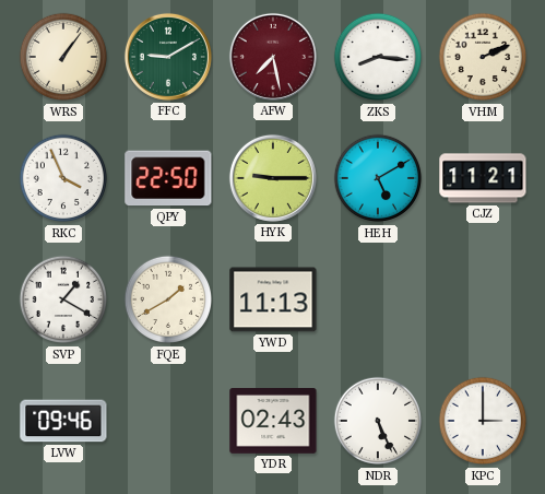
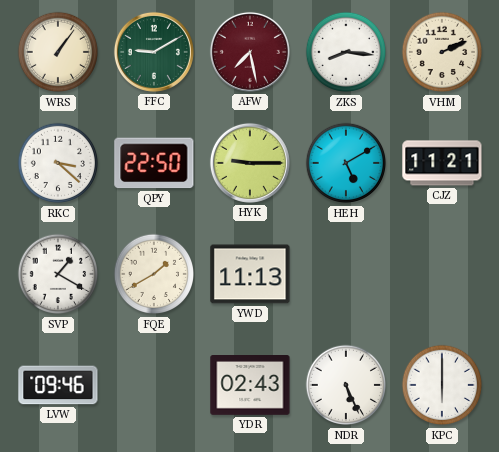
RKC: 3:56 -> 3:22
KPC: 3:00 -> 6:00
